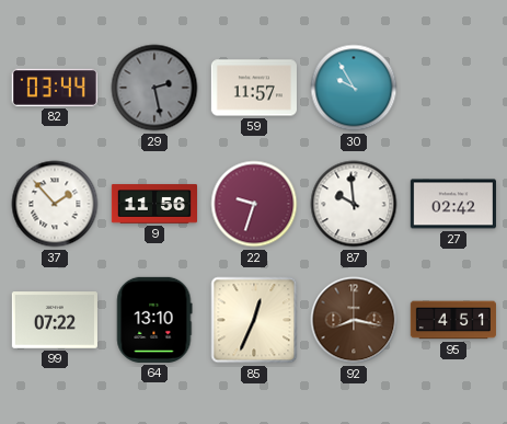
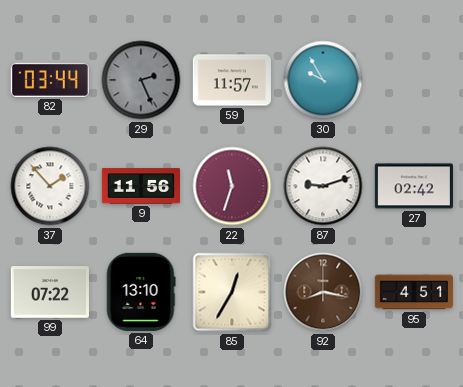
29: 2:28 -> 2:26
22: 9:33 -> 11:33
87: 9:59 -> 9:12
85: 12:34 -> 12:35
